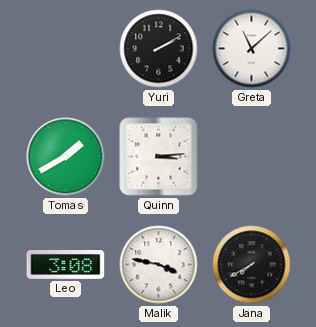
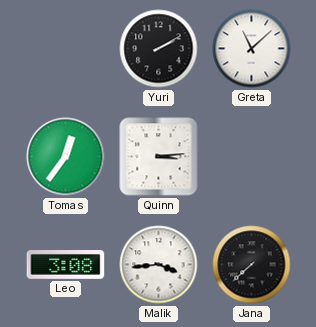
Tomas: 1:40 -> 12:36
Malik: 3:47 -> 3:44
Jana: 7:40 -> 7:38
